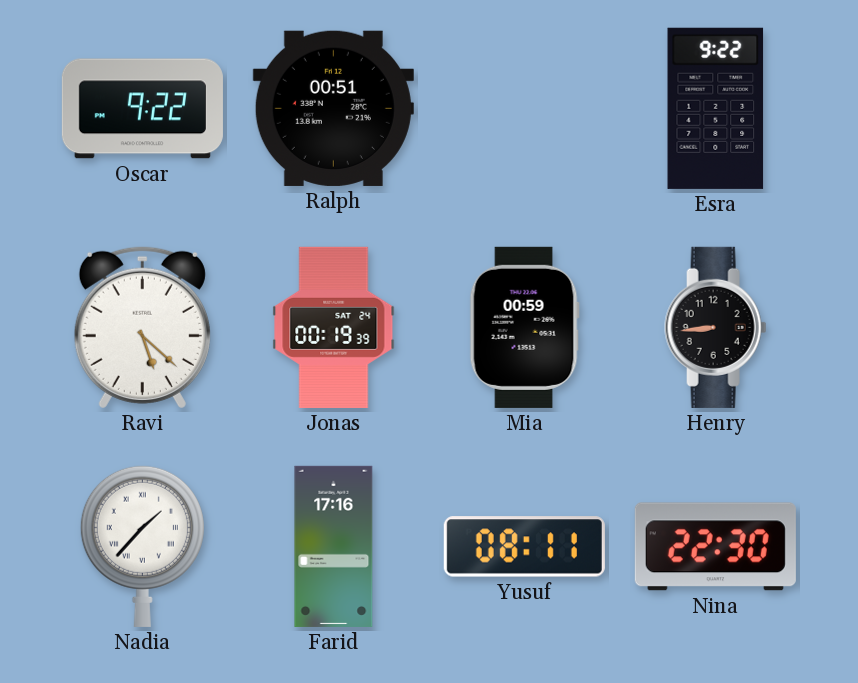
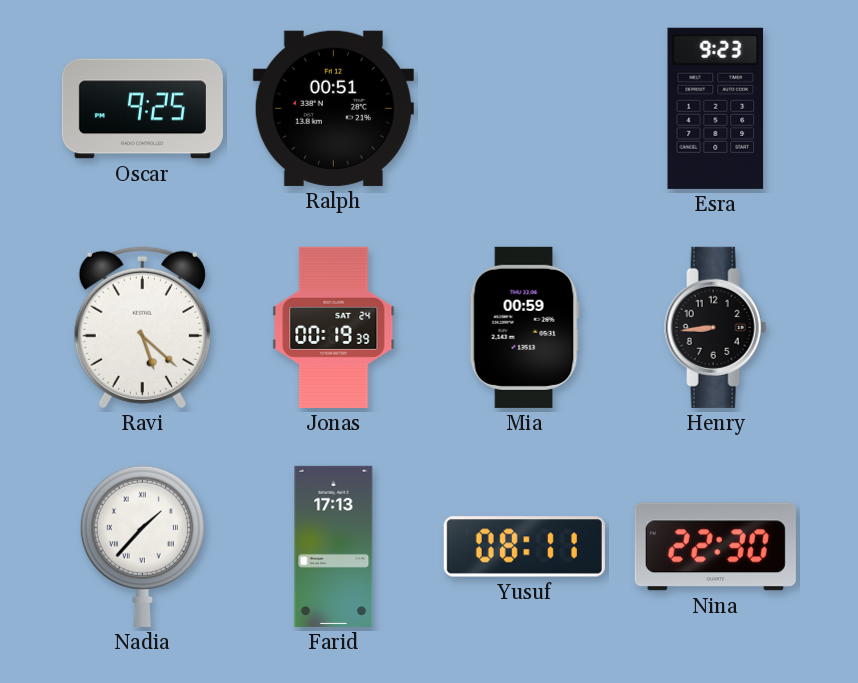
Oscar: 9:22 -> 9:25
Esra: 9:22 -> 9:23
Farid: 17:16 -> 17:13
